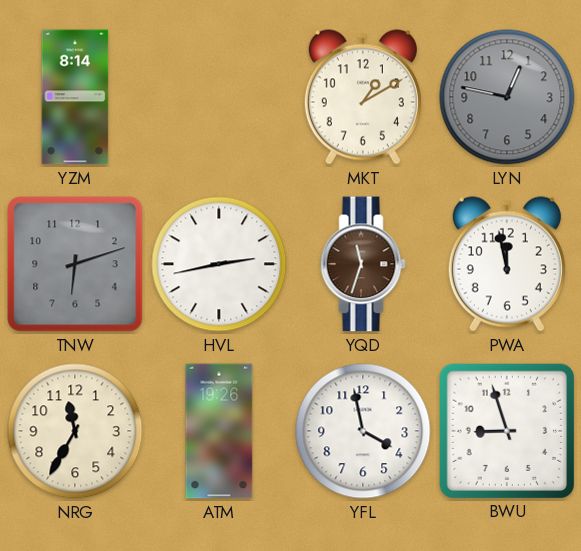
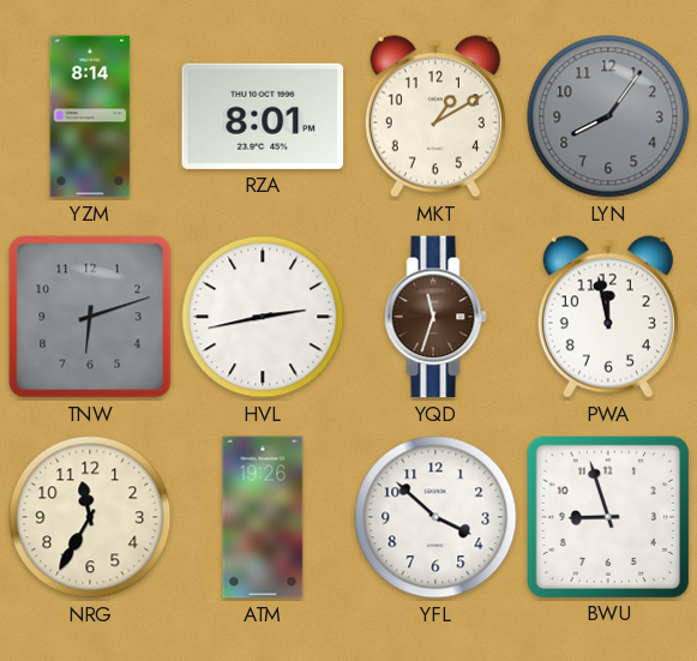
RZA: none -> 8:01
LYN: 12:47 -> 8:06
YFL: 3:58 -> 3:52
